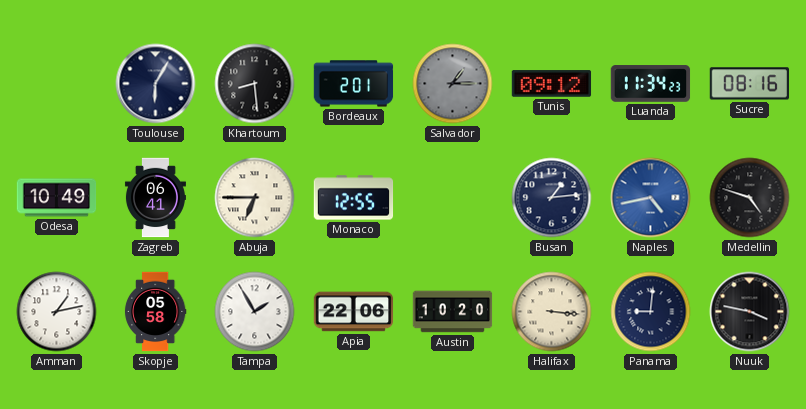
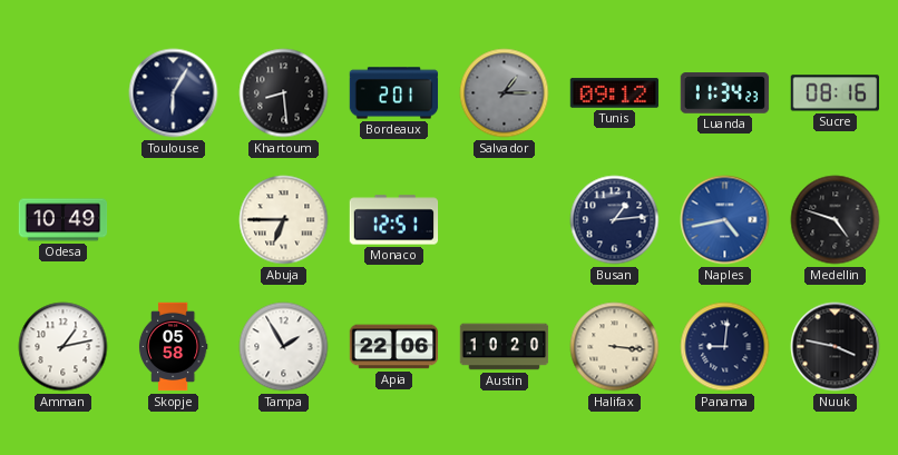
Zagreb: 06:41 -> none
Monaco: 12:55 -> 12:51
